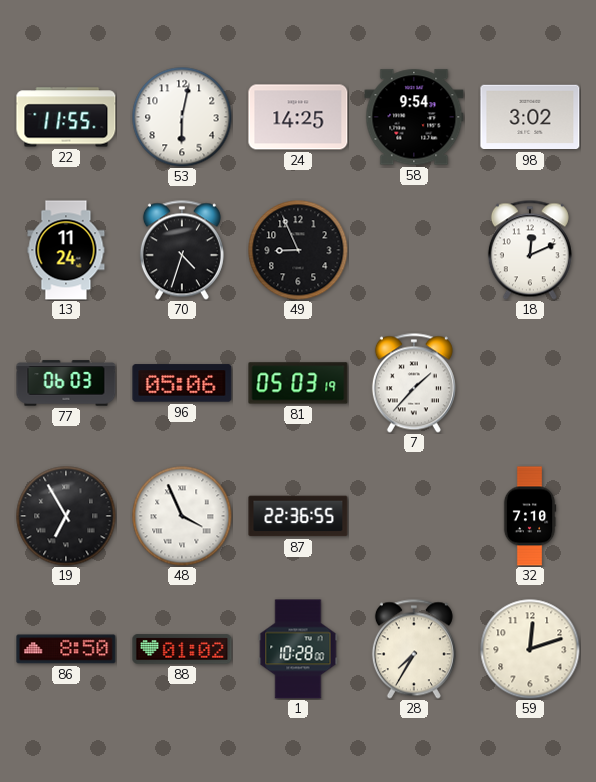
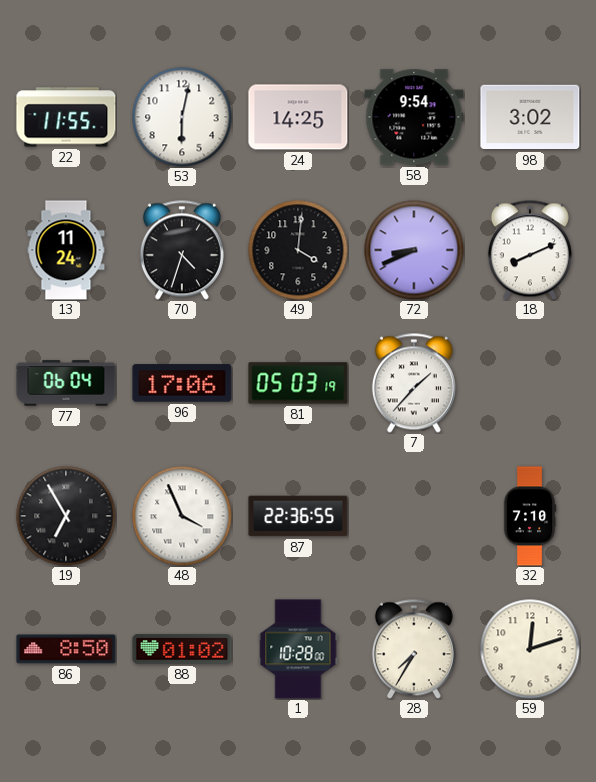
49: 8:56 -> 4:01
72: none -> 8:41
18: 12:11 -> 8:11
77: 06:03 -> 06:04
96: 05:06 -> 17:06
